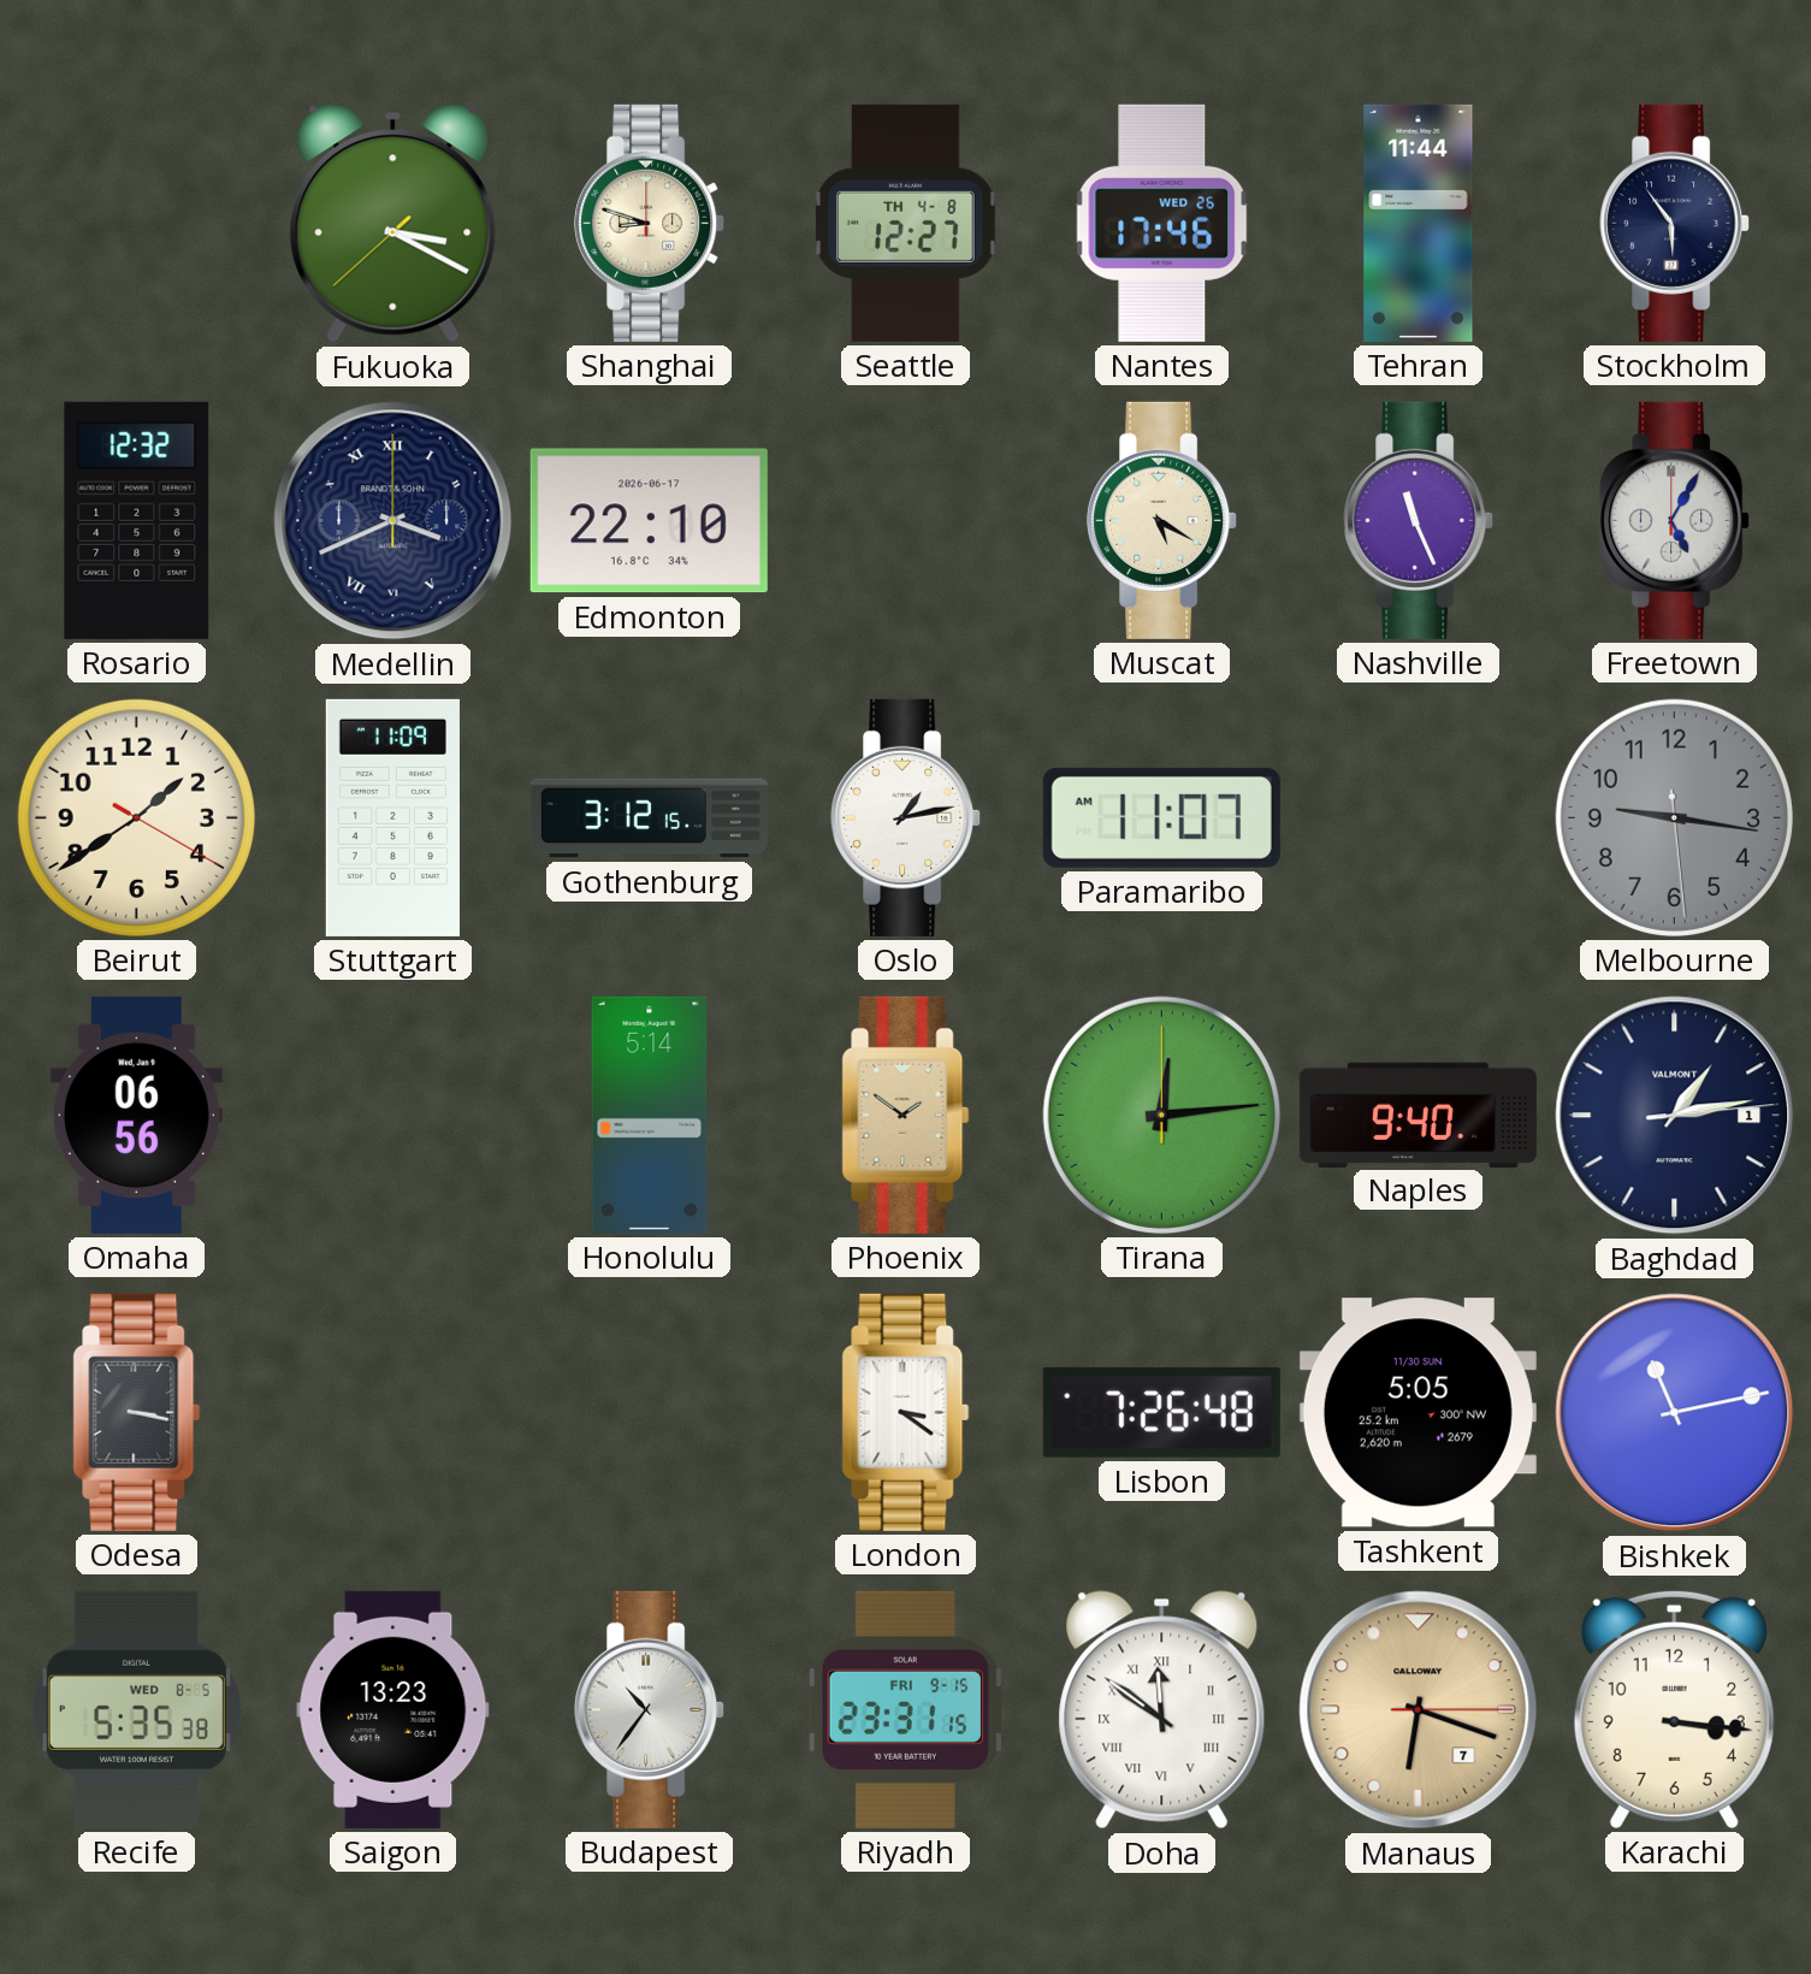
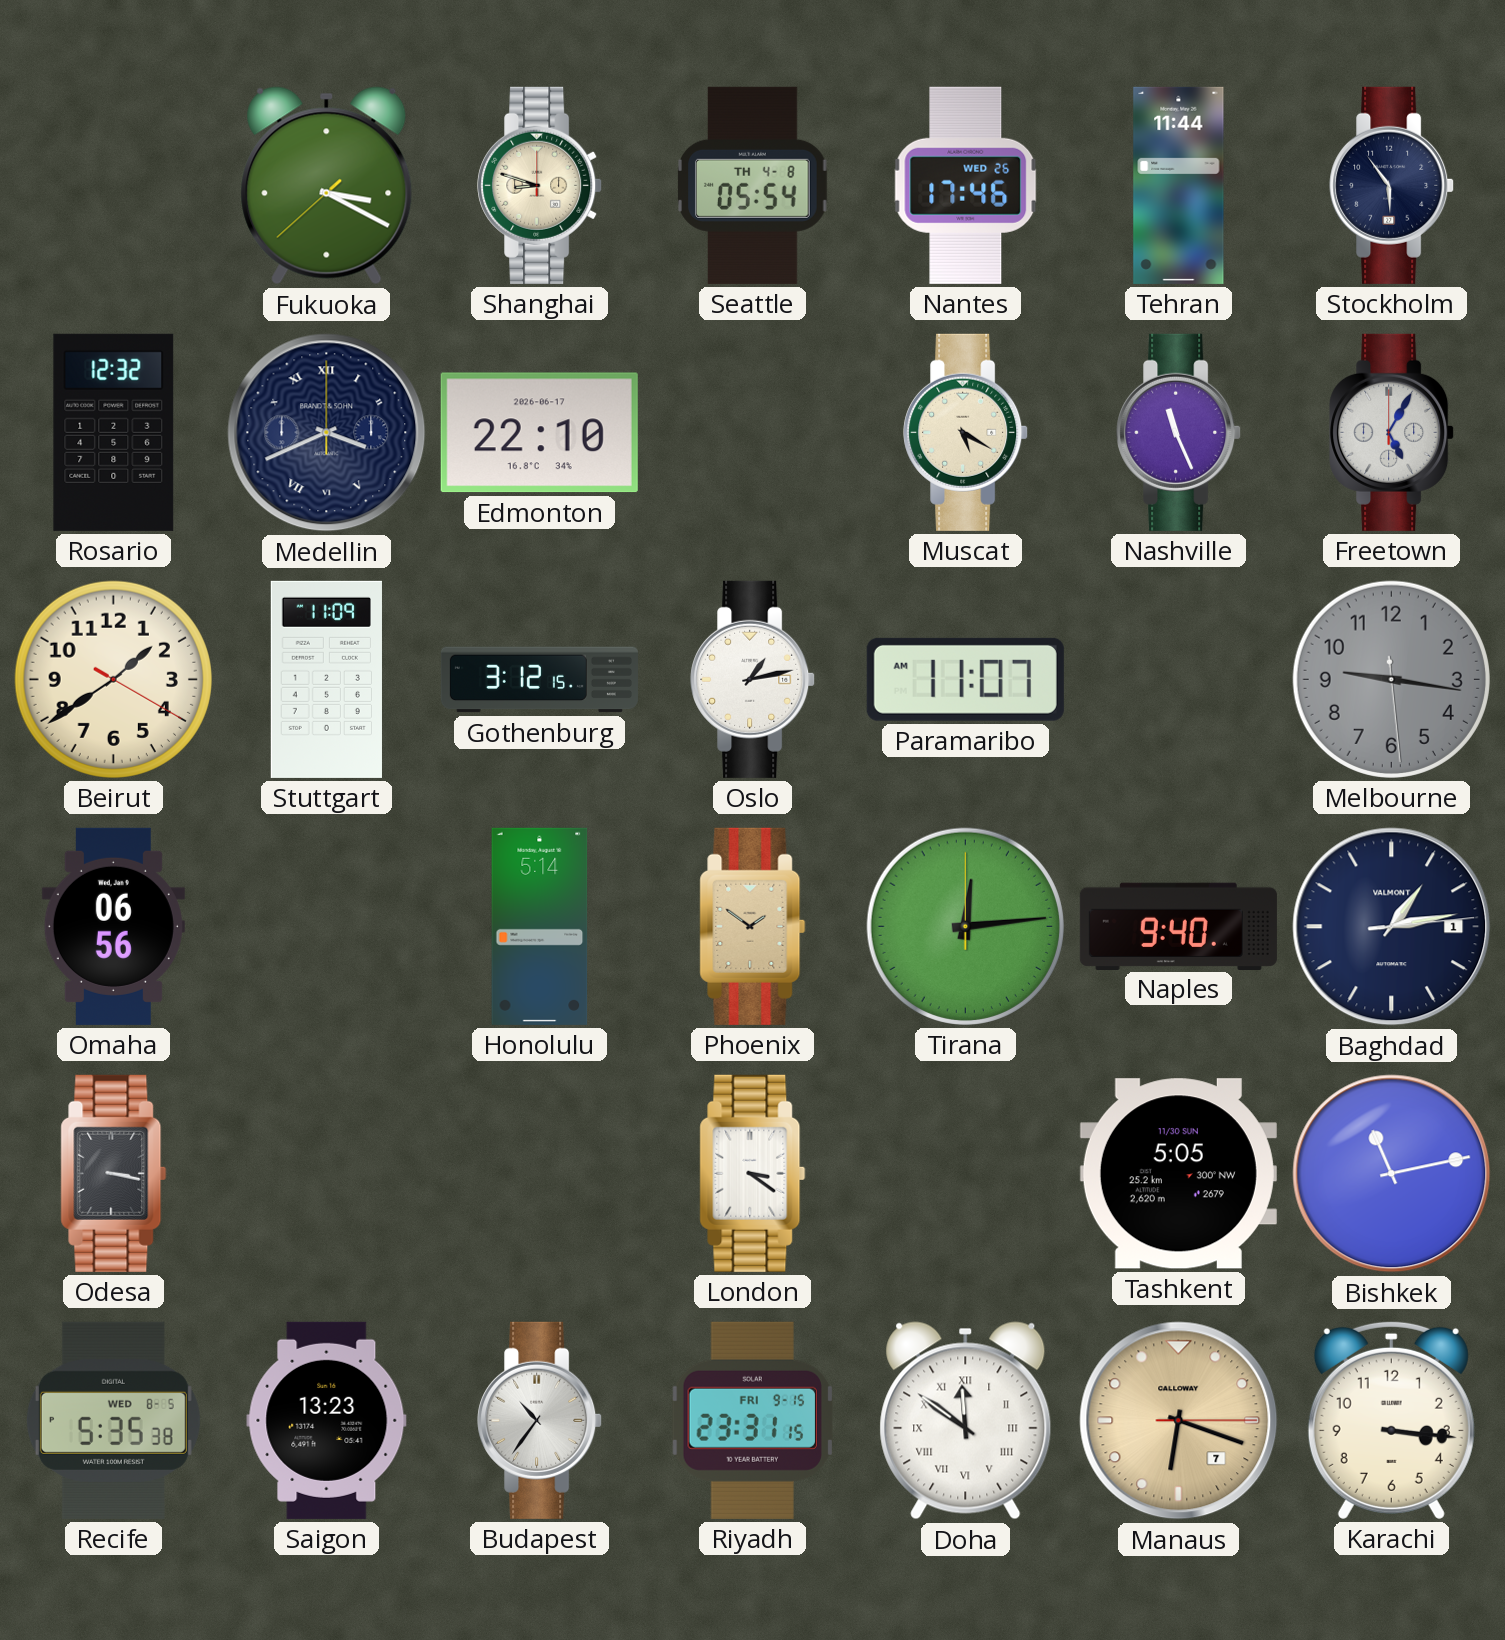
Seattle: 12:27 -> 05:54
Lisbon: 7:26 -> none
